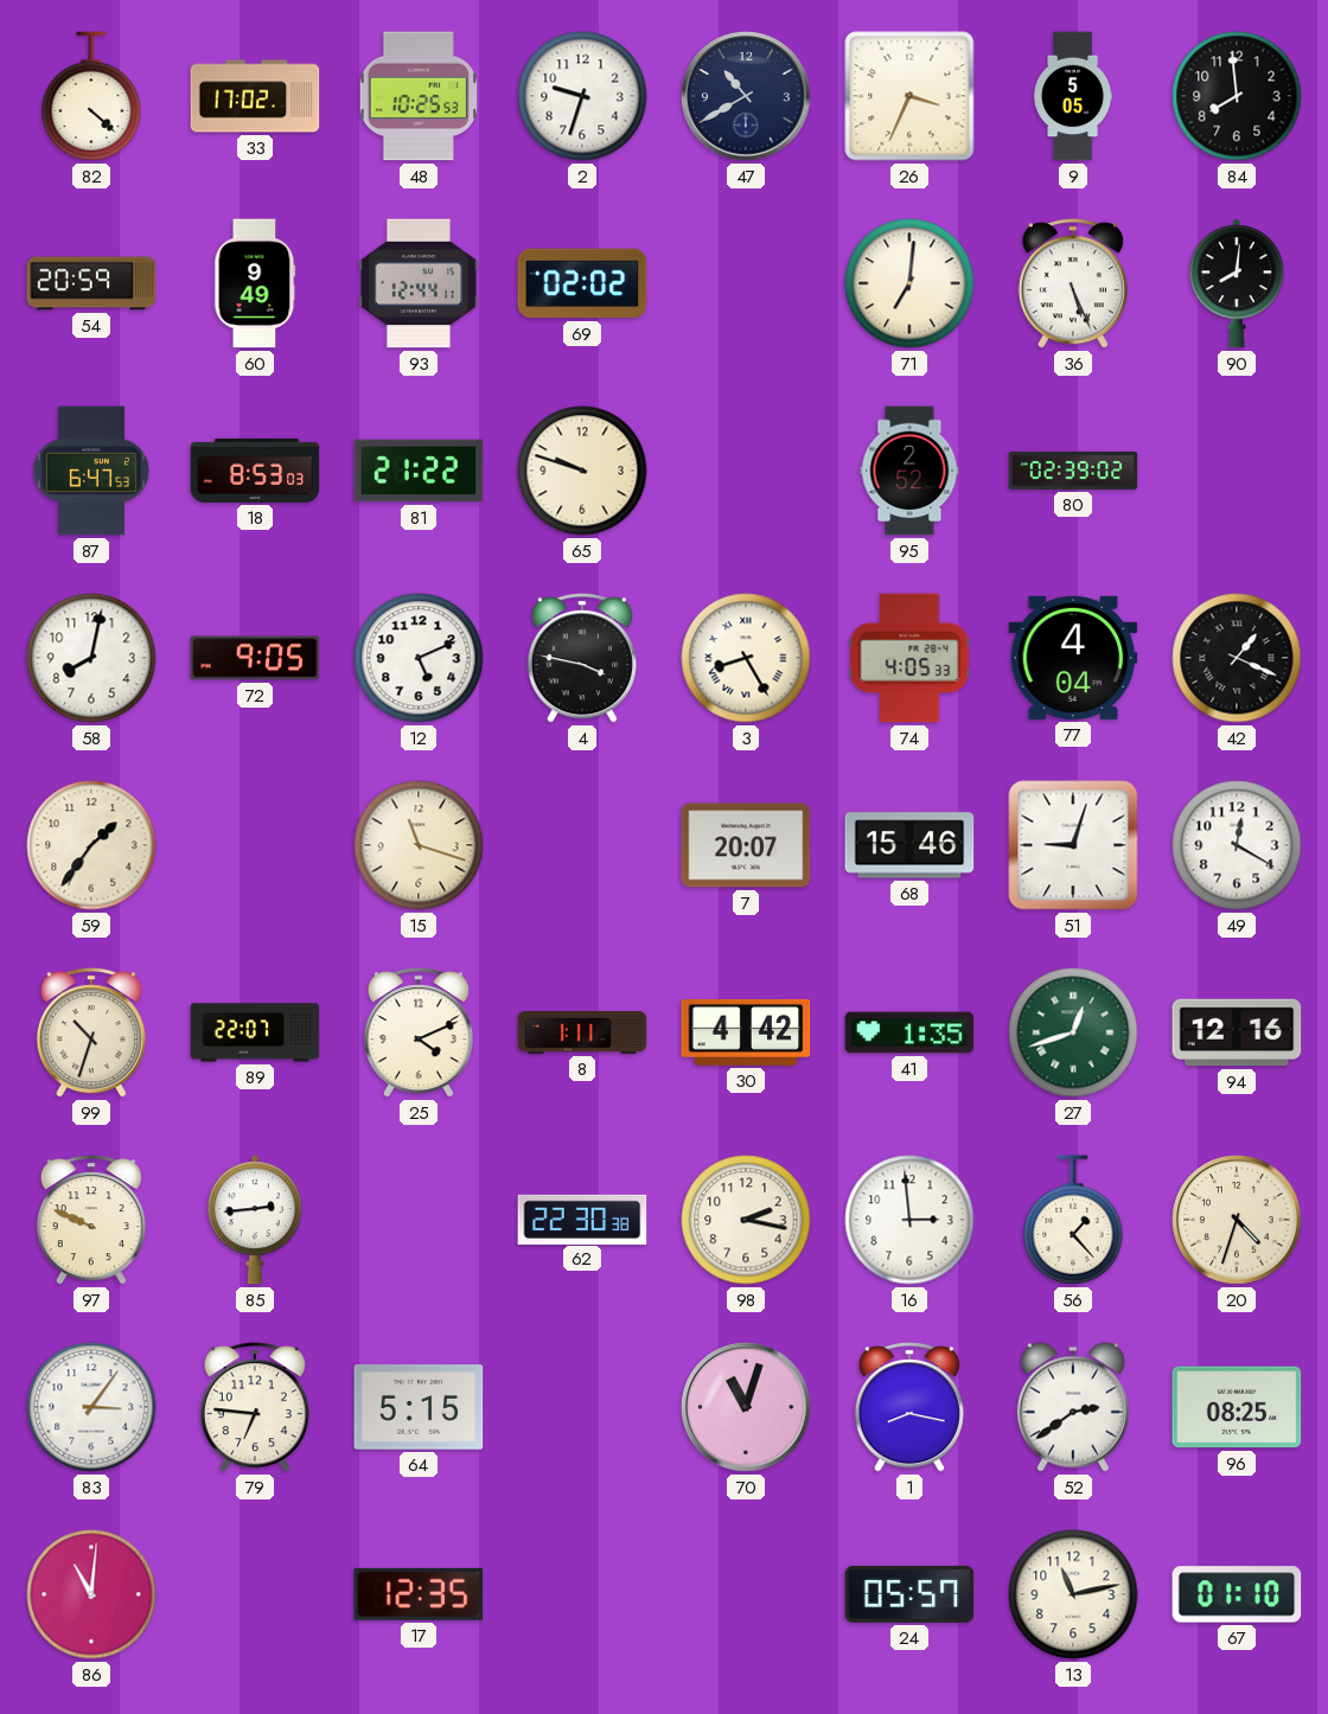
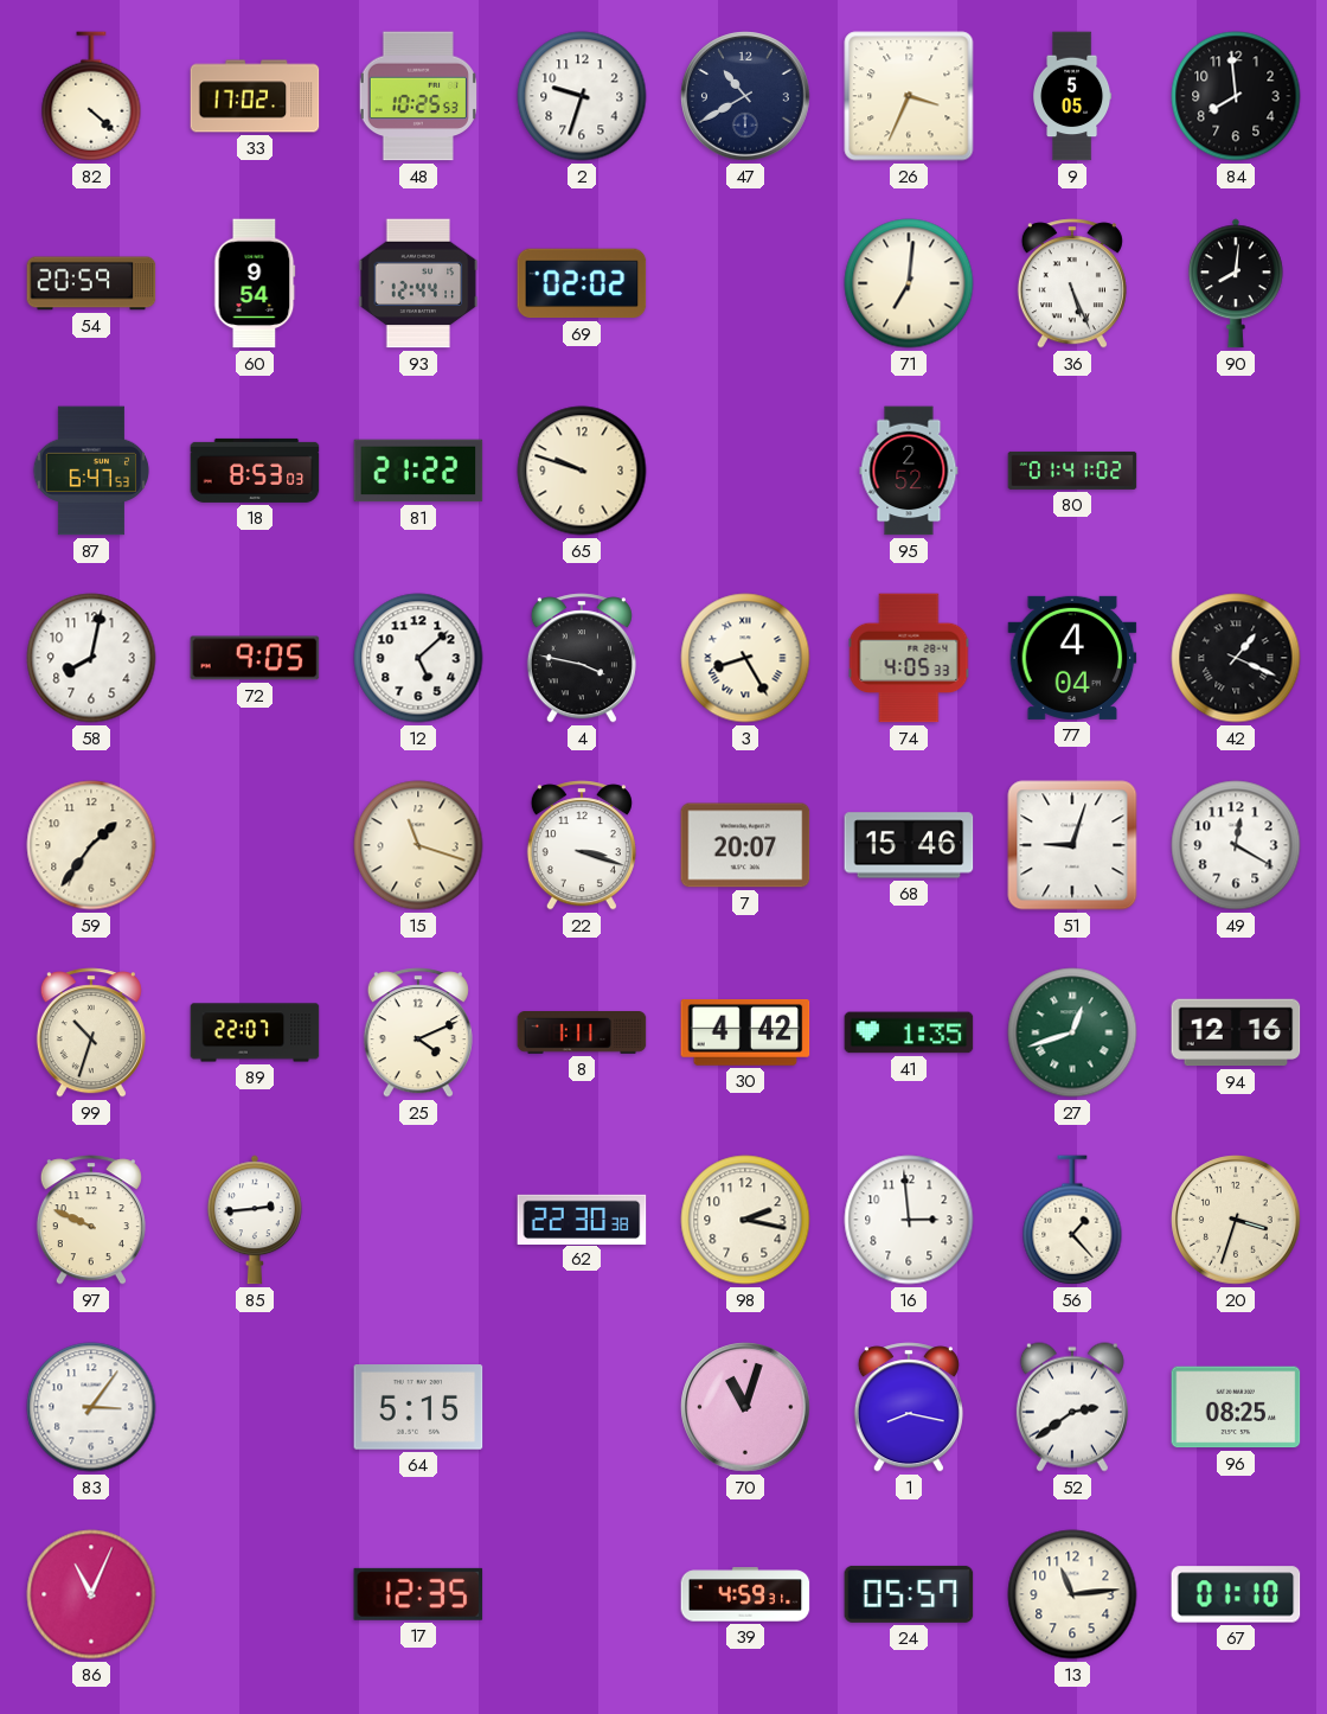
60: 9:49 -> 9:54
80: 02:39 -> 01:41
12: 5:11 -> 5:08
22: none -> 3:18
20: 4:33 -> 3:33
79: 6:46 -> none
86: 11:01 -> 11:04
39: none -> 4:59
13: 11:13 -> 11:14
